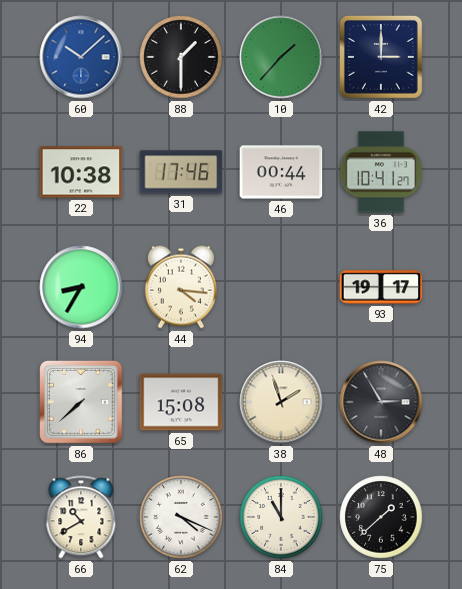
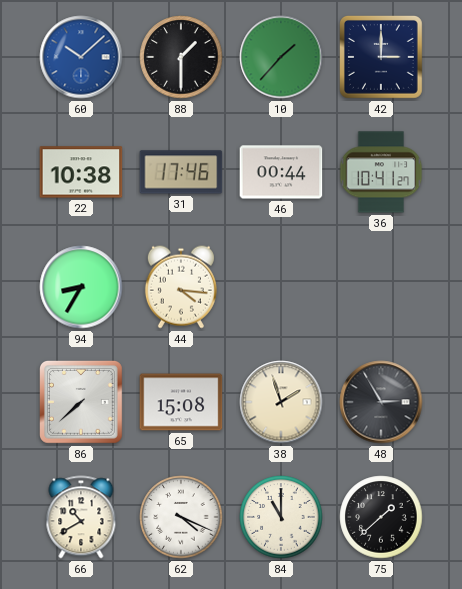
93: 19:17 -> none
